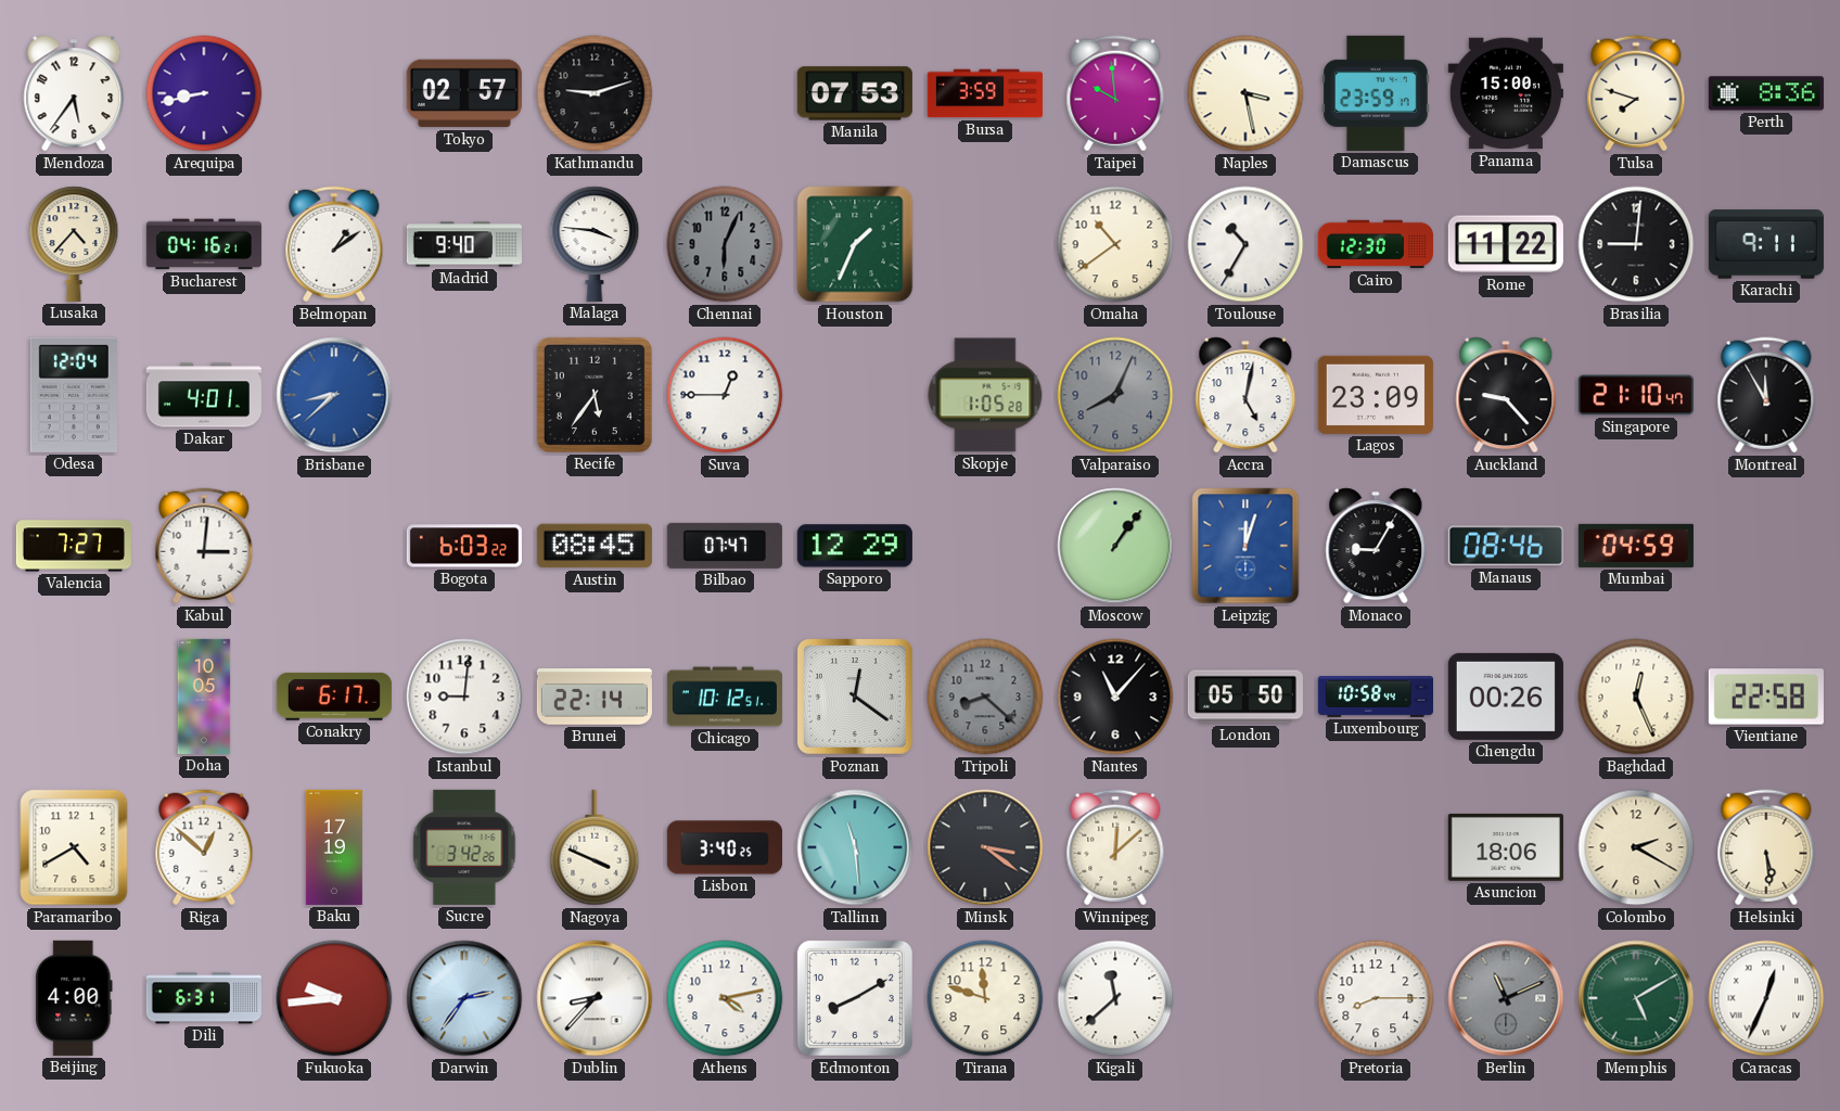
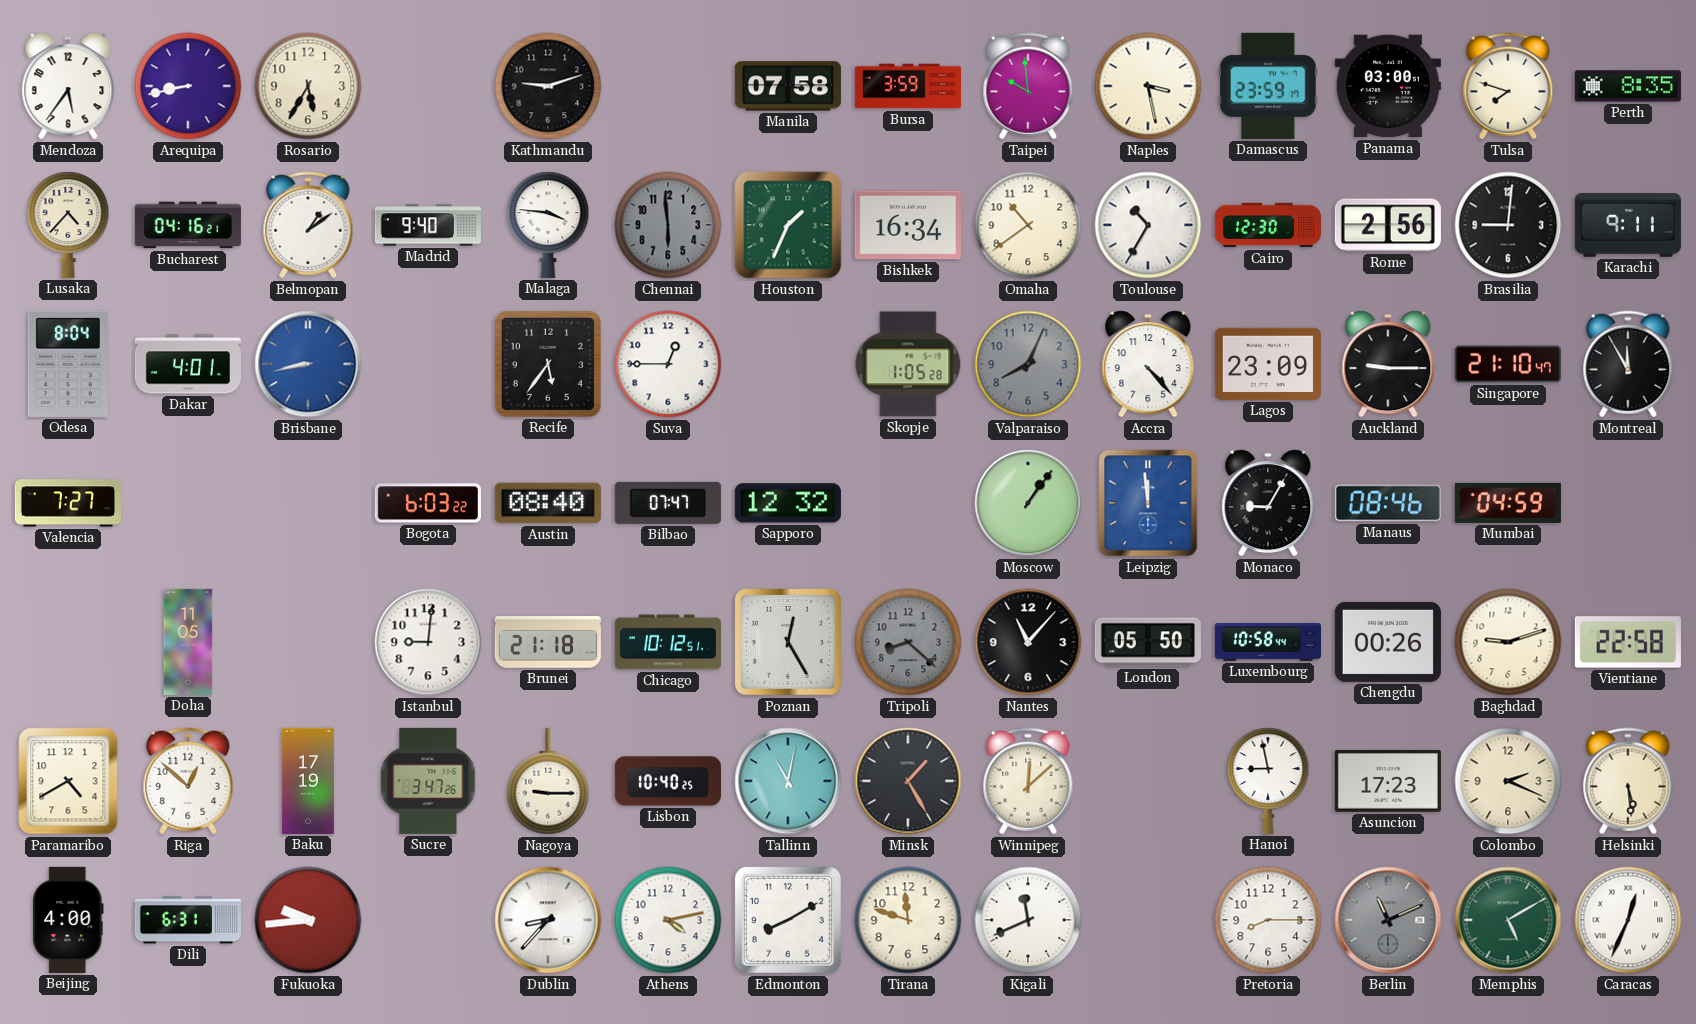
Rosario: none -> 5:35
Tokyo: 02:57 -> none
Manila: 07:53 -> 07:58
Panama: 15:00 -> 03:00
Perth: 8:36 -> 8:35
Chennai: 6:04 -> 5:59
Bishkek: none -> 16:34
Rome: 11:22 -> 2:56
Odesa: 12:04 -> 8:04
Brisbane: 8:38 -> 8:43
Accra: 5:02 -> 4:23
Auckland: 9:23 -> 9:15
Kabul: 3:01 -> none
Austin: 08:45 -> 08:40
Sapporo: 12:29 -> 12:32
Leipzig: 12:03 -> 11:59
Doha: 10:05 -> 11:05
Conakry: 6:17 -> none
Brunei: 22:14 -> 21:18
Poznan: 12:21 -> 12:25
Baghdad: 12:26 -> 9:12
Sucre: 3:42 -> 3:47
Nagoya: 3:49 -> 9:15
Lisbon: 3:40 -> 10:40
Tallinn: 11:29 -> 11:02
Minsk: 3:21 -> 1:25
Hanoi: none -> 8:58
Asuncion: 18:06 -> 17:23
Colombo: 2:20 -> 2:19
Darwin: 2:36 -> none
Kigali: 11:38 -> 11:41
